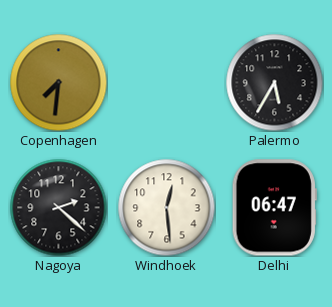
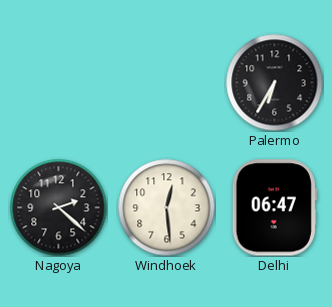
Copenhagen: 7:31 -> none
Palermo: 5:35 -> 6:35
